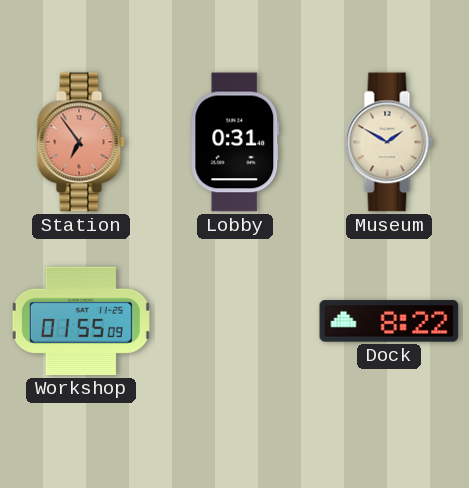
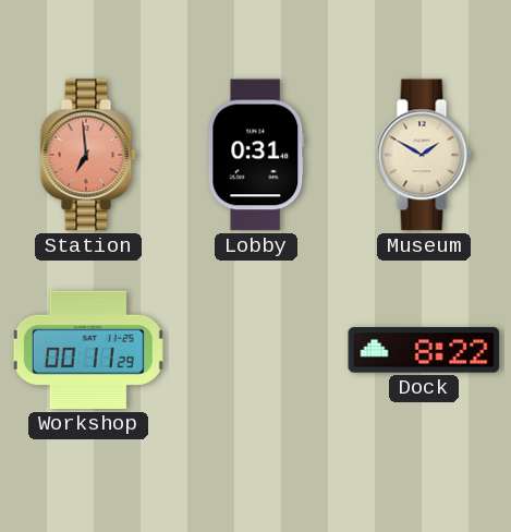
Station: 6:54 -> 6:59
Workshop: 01:55 -> 00:11
